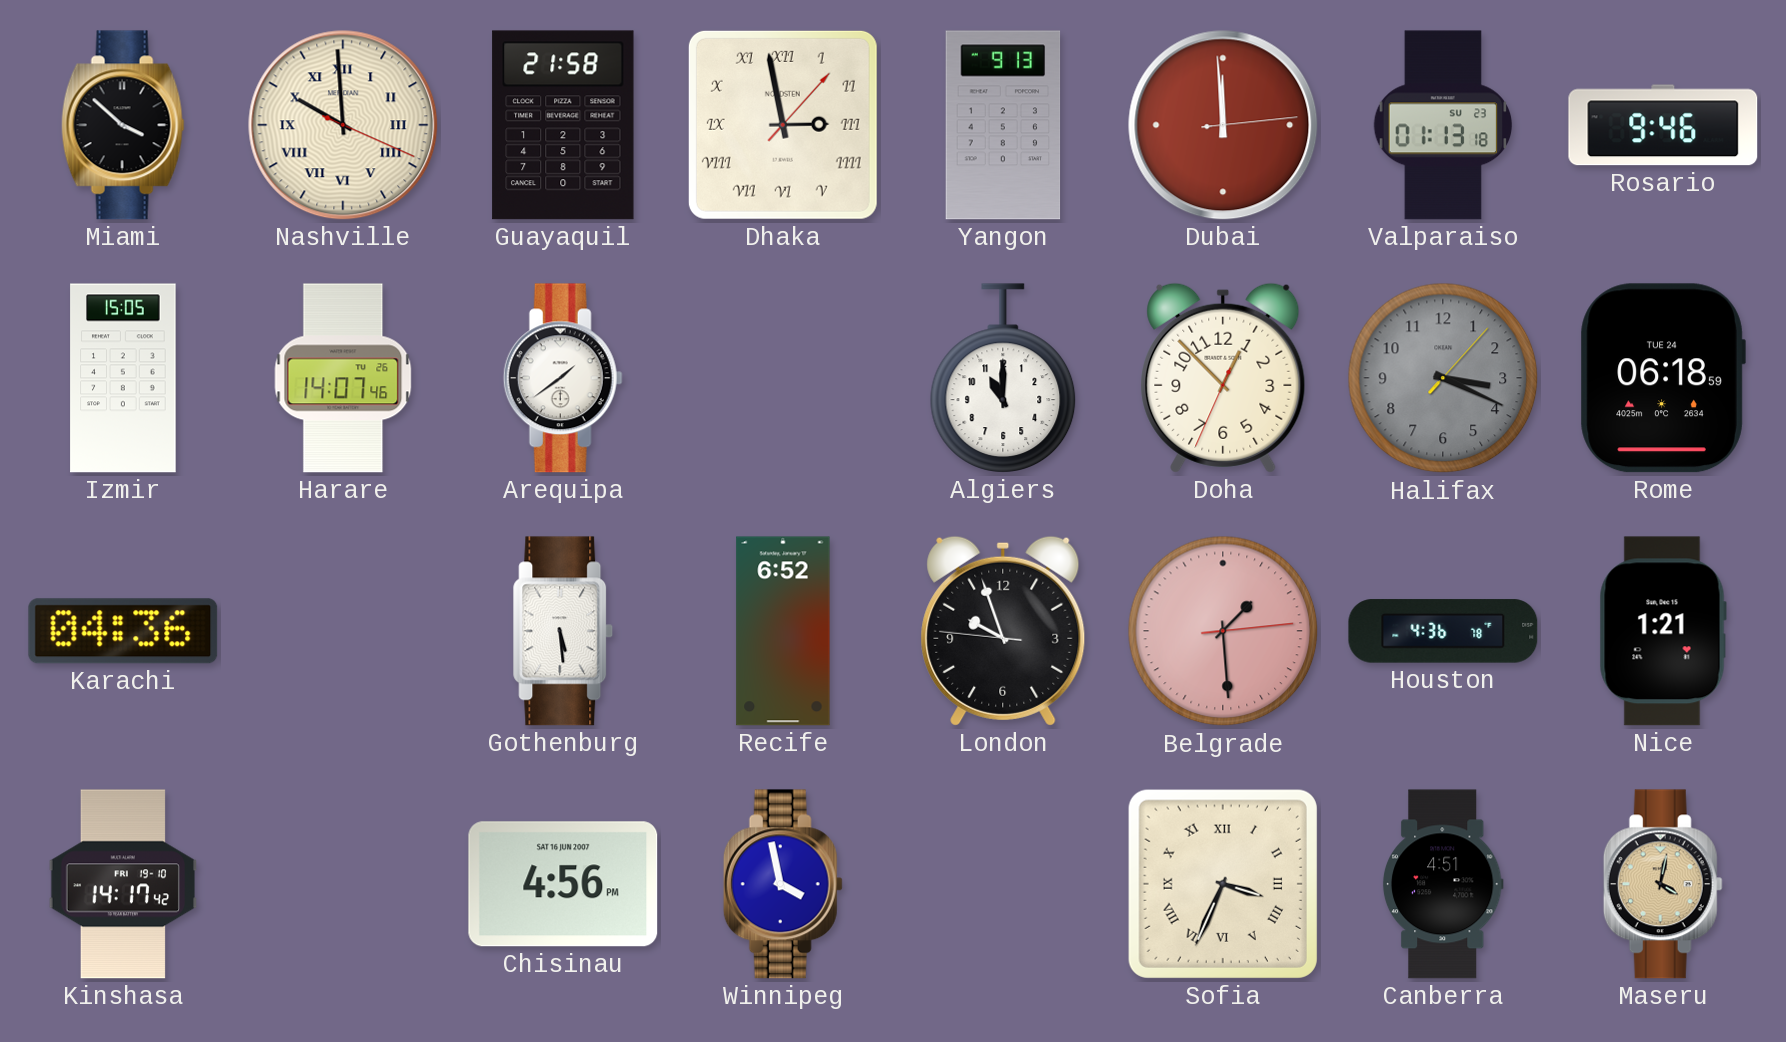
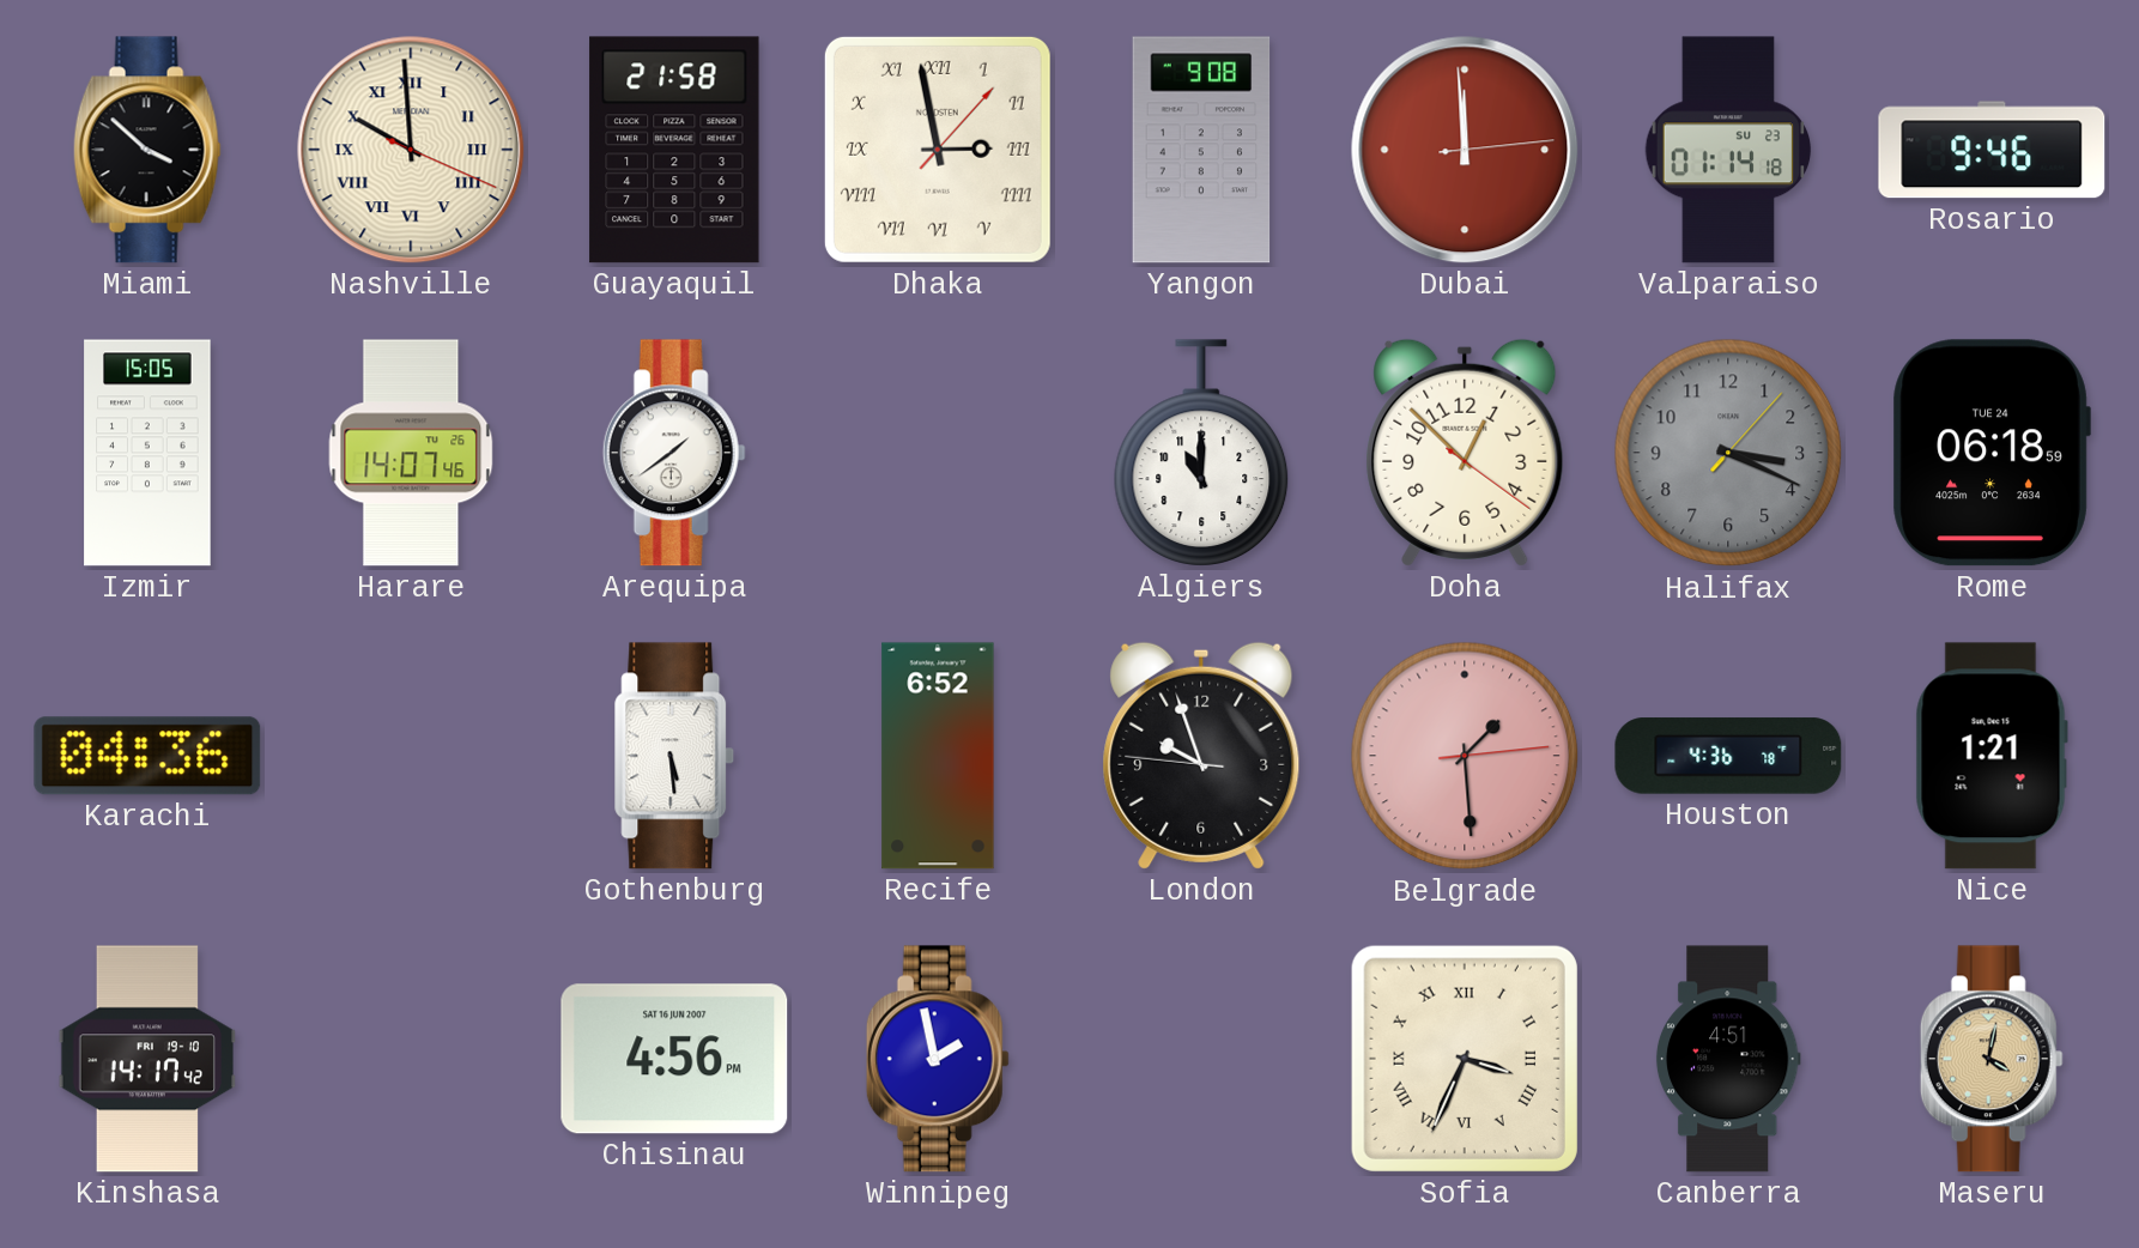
Yangon: 9:13 -> 9:08
Valparaiso: 01:13 -> 01:14
Doha: 12:52:34 -> 12:52:21
Winnipeg: 3:58 -> 1:58
